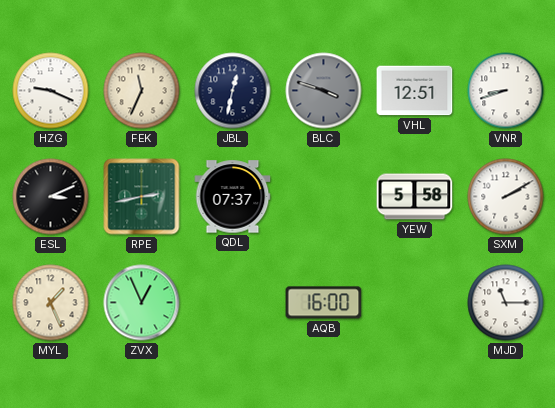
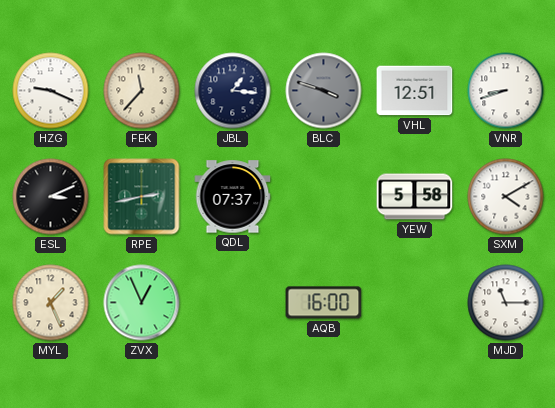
FEK: 11:34 -> 11:37
JBL: 12:32 -> 1:16
SXM: 2:10 -> 4:10
